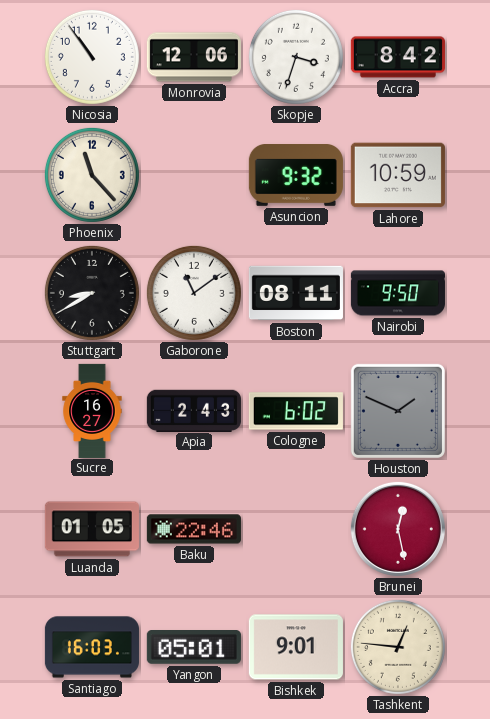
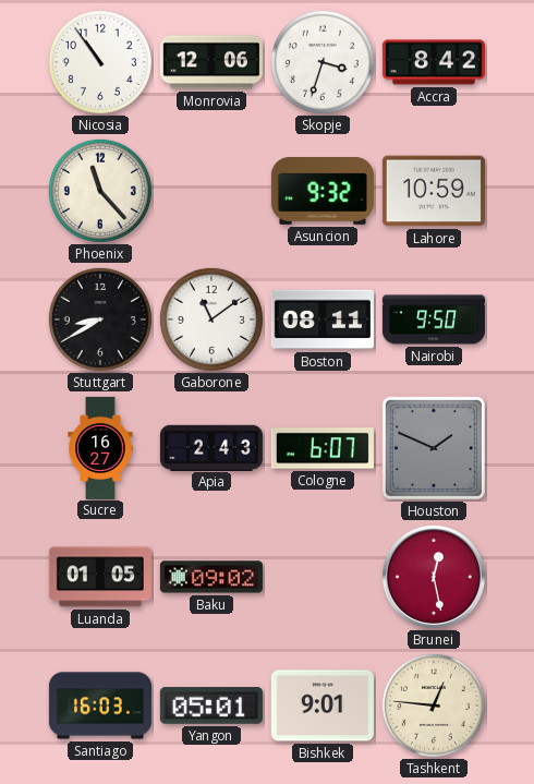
Cologne: 6:02 -> 6:07
Baku: 22:46 -> 09:02
